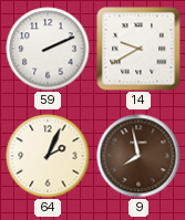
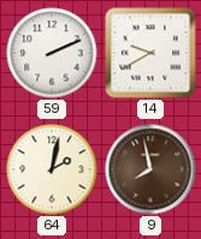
64: 2:04 -> 2:02
